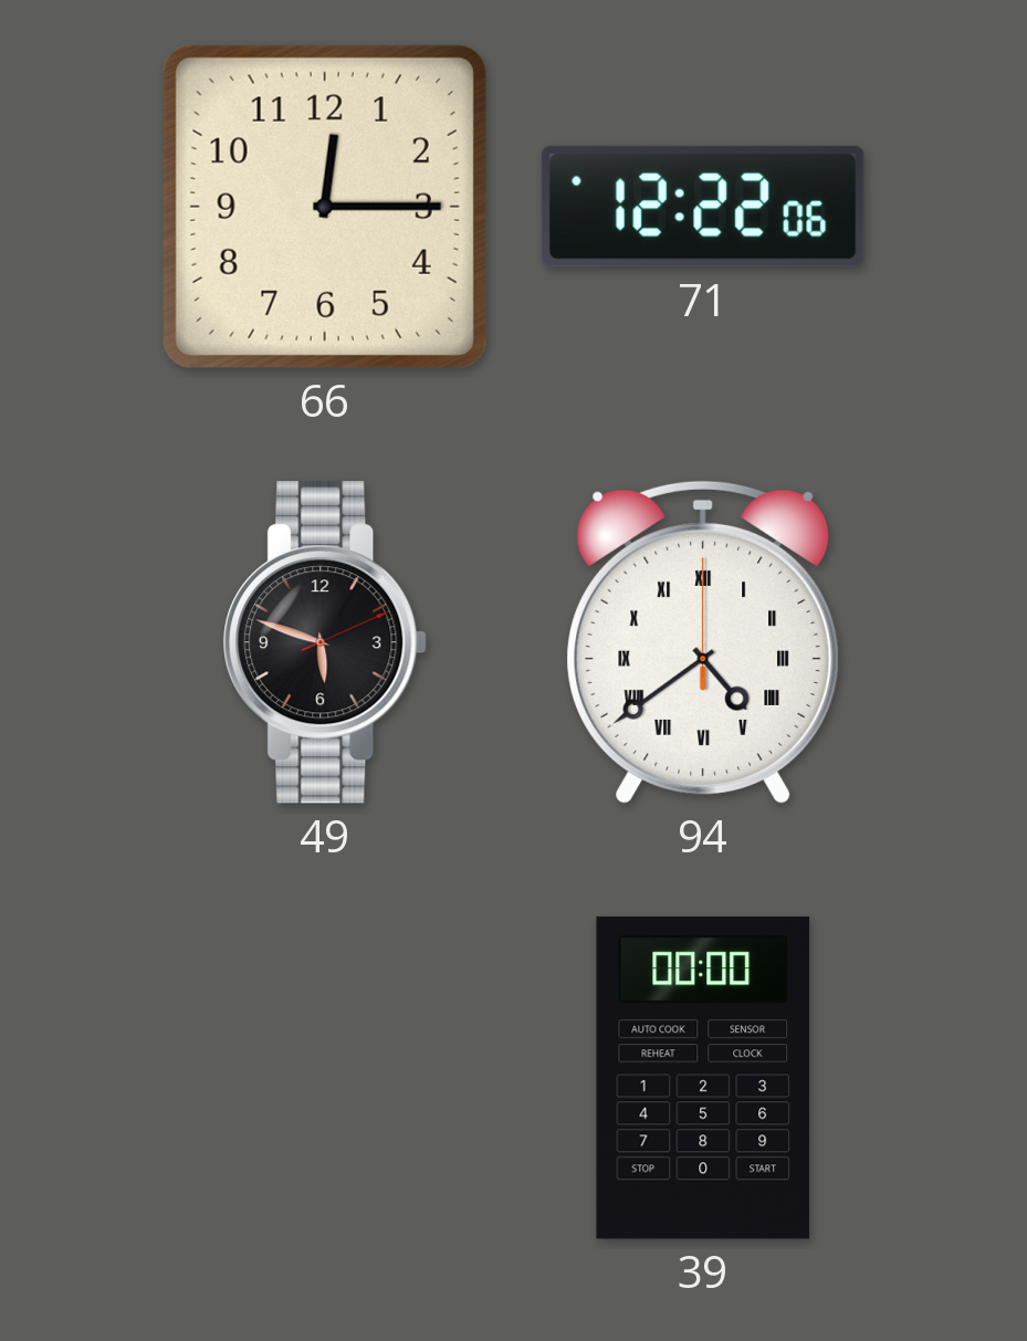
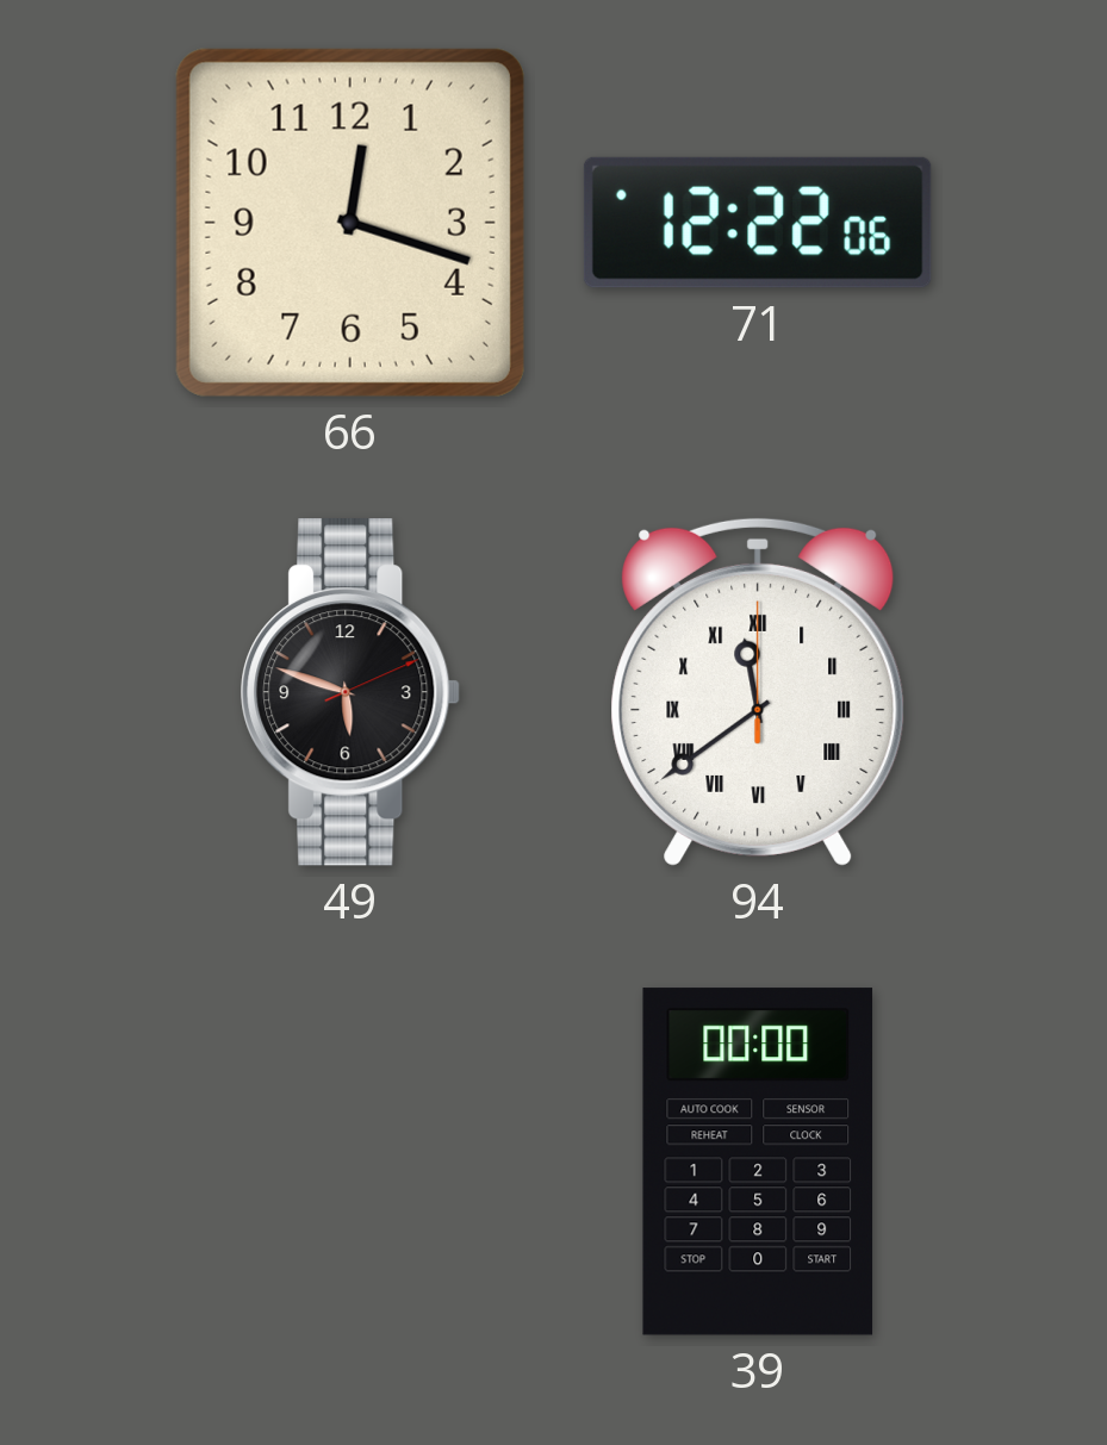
66: 12:15 -> 12:18
94: 4:39 -> 11:39
